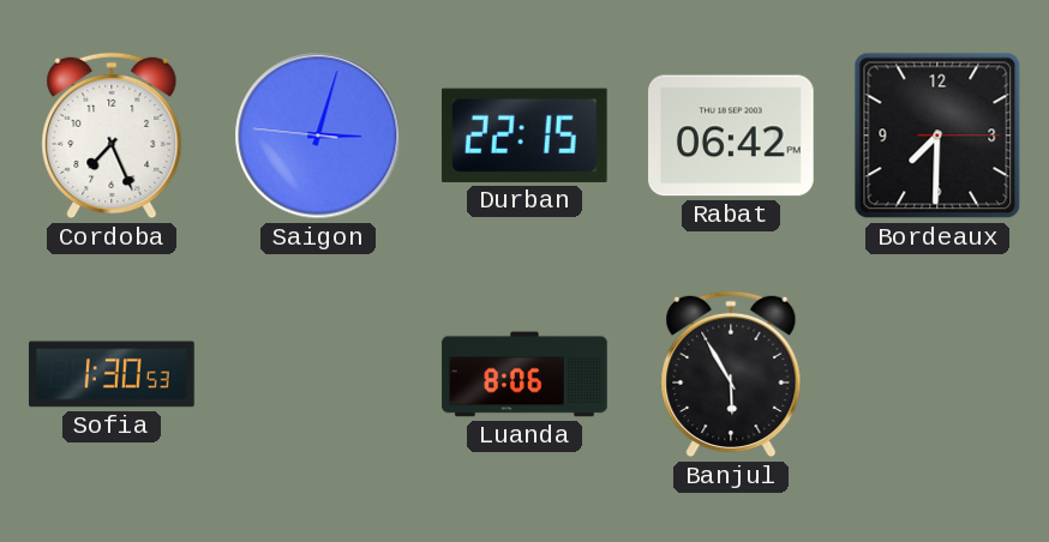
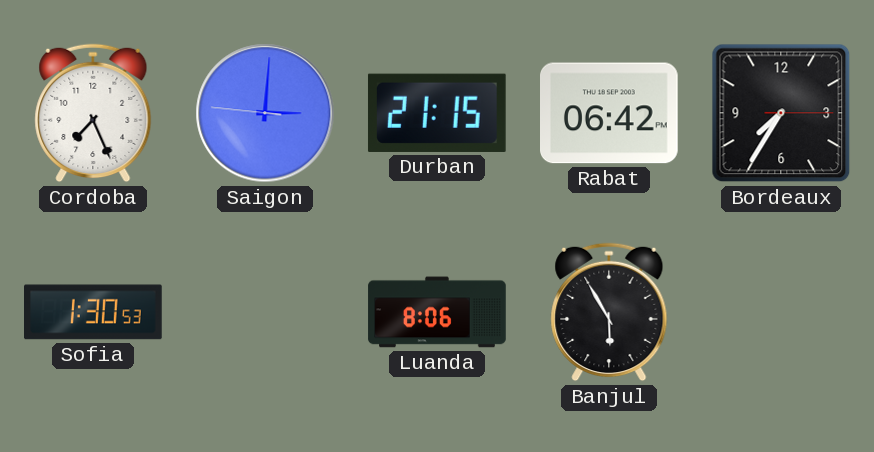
Saigon: 3:02 -> 3:00
Durban: 22:15 -> 21:15
Bordeaux: 7:30 -> 7:35
